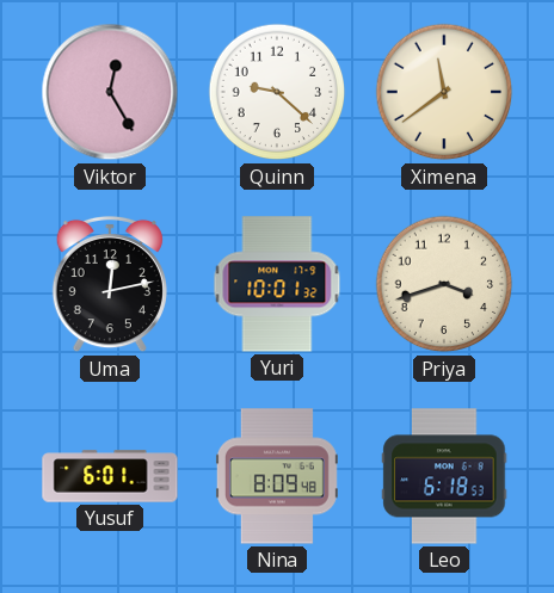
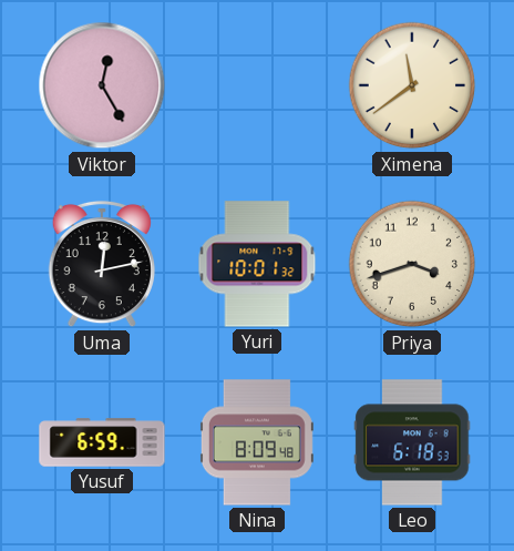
Quinn: 9:22 -> none
Yusuf: 6:01 -> 6:59
